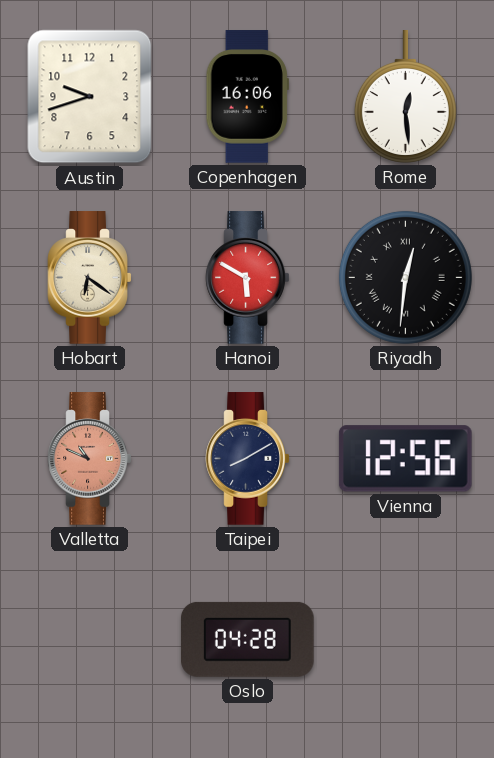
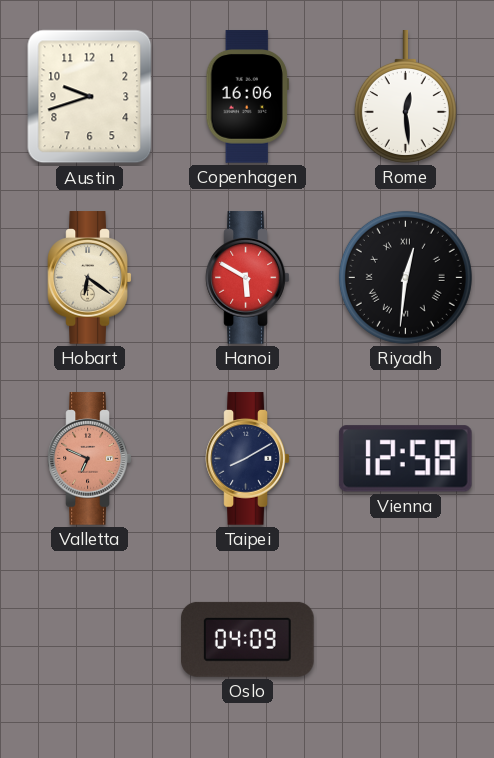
Valletta: 10:49 -> 6:49
Vienna: 12:56 -> 12:58
Oslo: 04:28 -> 04:09
